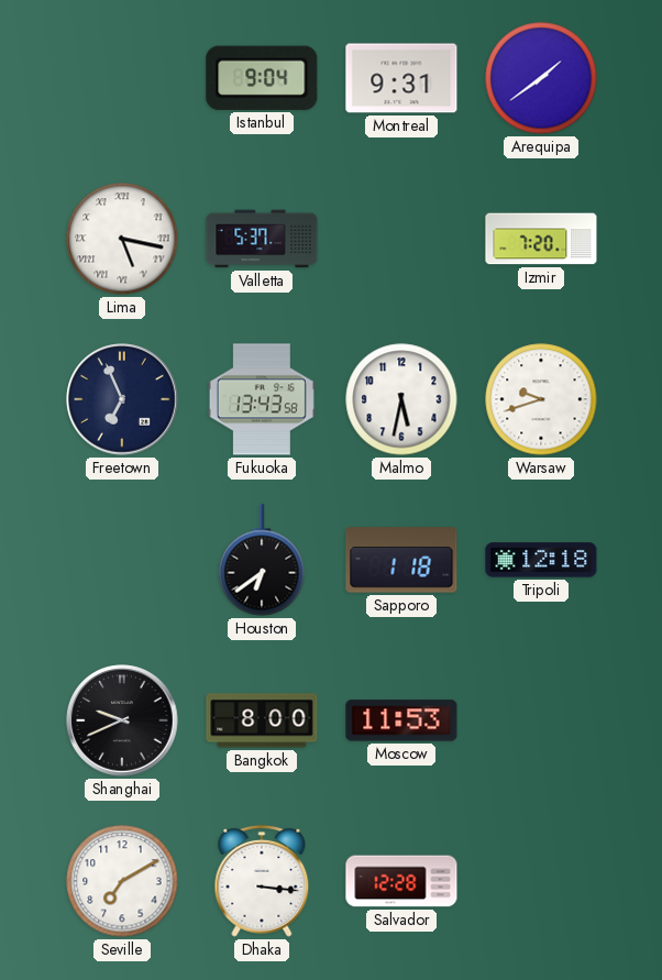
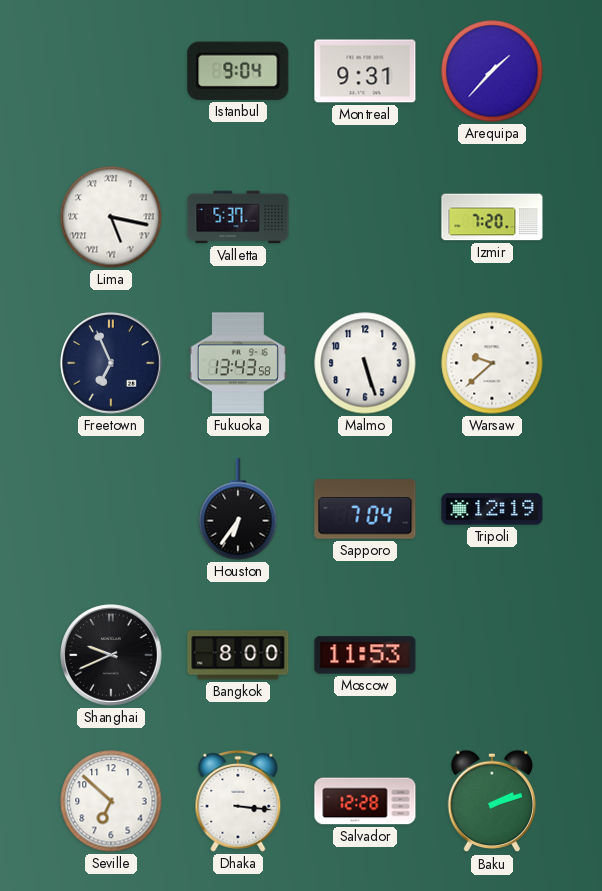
Arequipa: 1:39 -> 1:37
Malmo: 5:32 -> 5:27
Warsaw: 9:42 -> 9:38
Houston: 6:39 -> 6:36
Sapporo: 1:18 -> 7:04
Tripoli: 12:18 -> 12:19
Seville: 7:10 -> 6:52
Baku: none -> 2:12
